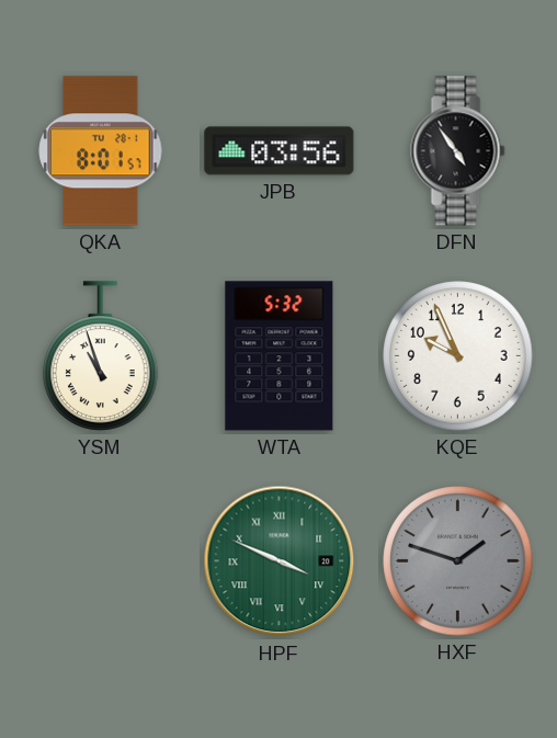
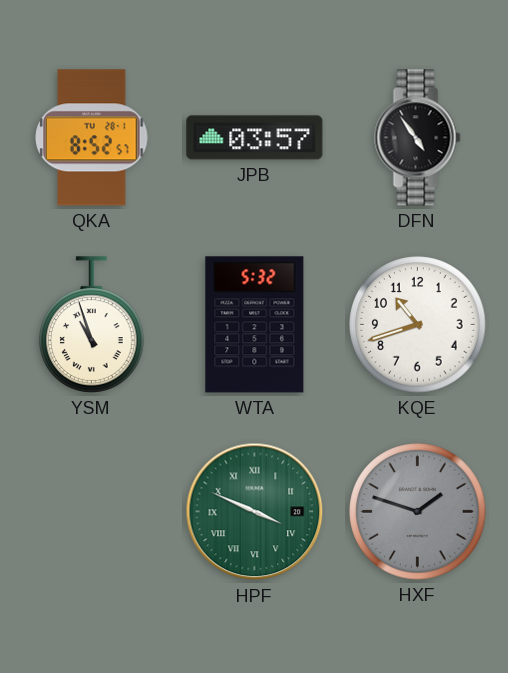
QKA: 8:01 -> 8:52
JPB: 03:56 -> 03:57
KQE: 9:56 -> 10:42
